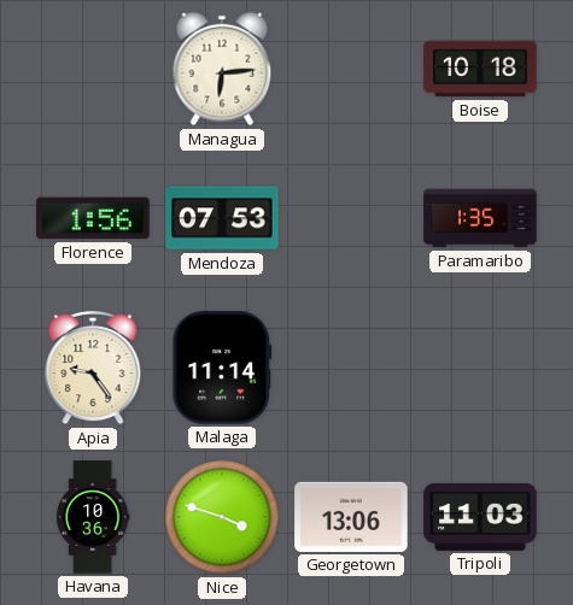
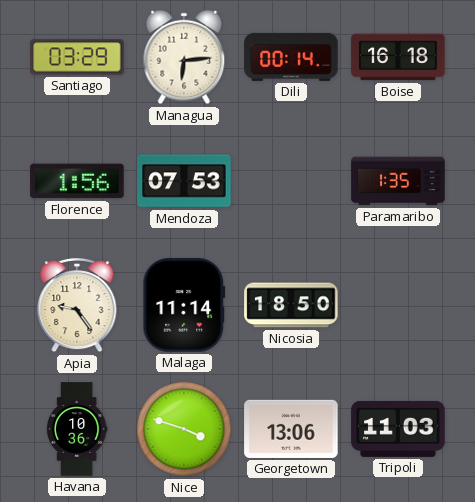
Santiago: none -> 03:29
Dili: none -> 00:14
Boise: 10:18 -> 16:18
Nicosia: none -> 18:50
